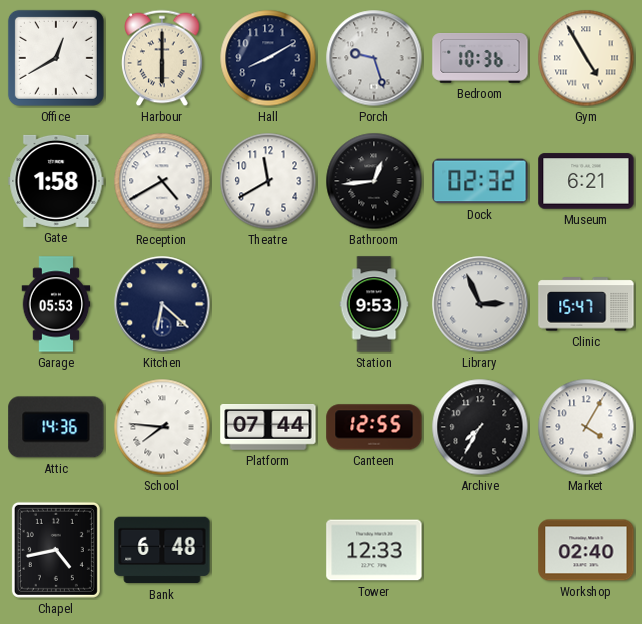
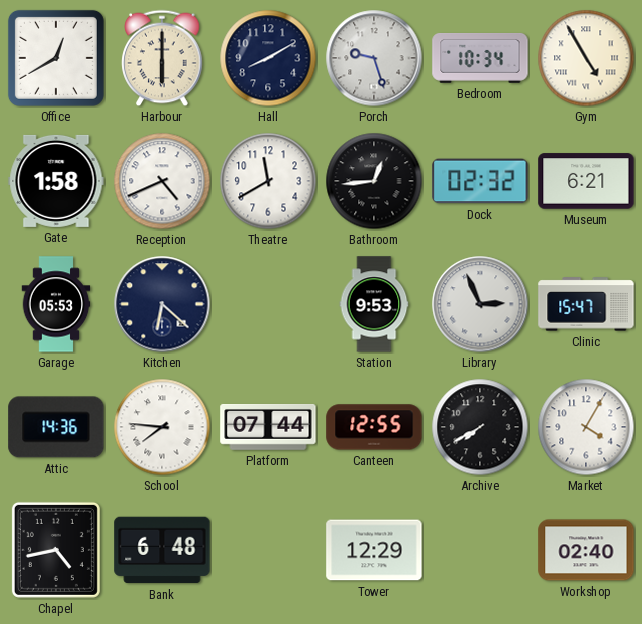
Bedroom: 10:36 -> 10:34
Reception: 4:40 -> 4:41
Archive: 7:35 -> 7:40
Tower: 12:33 -> 12:29
